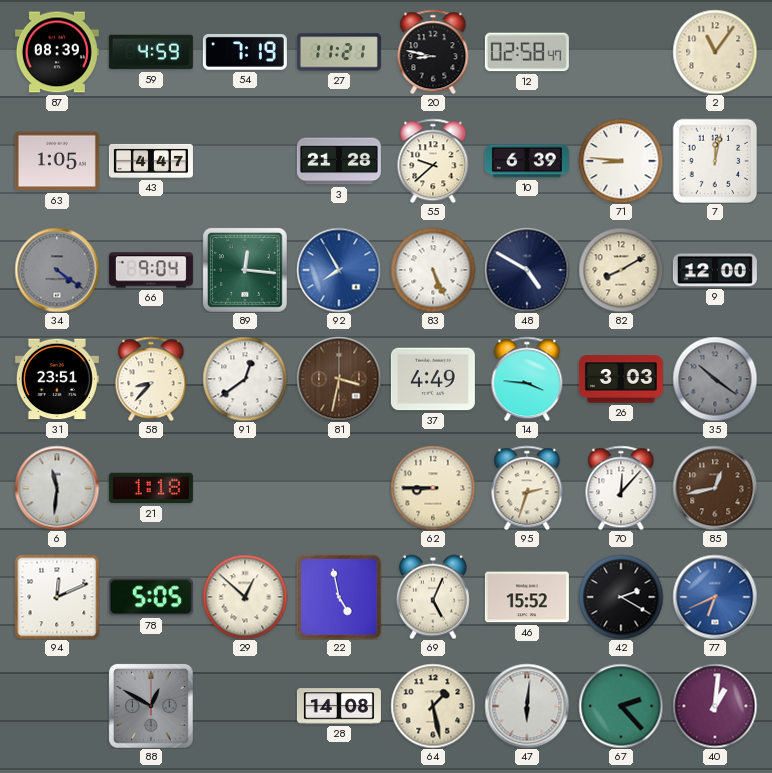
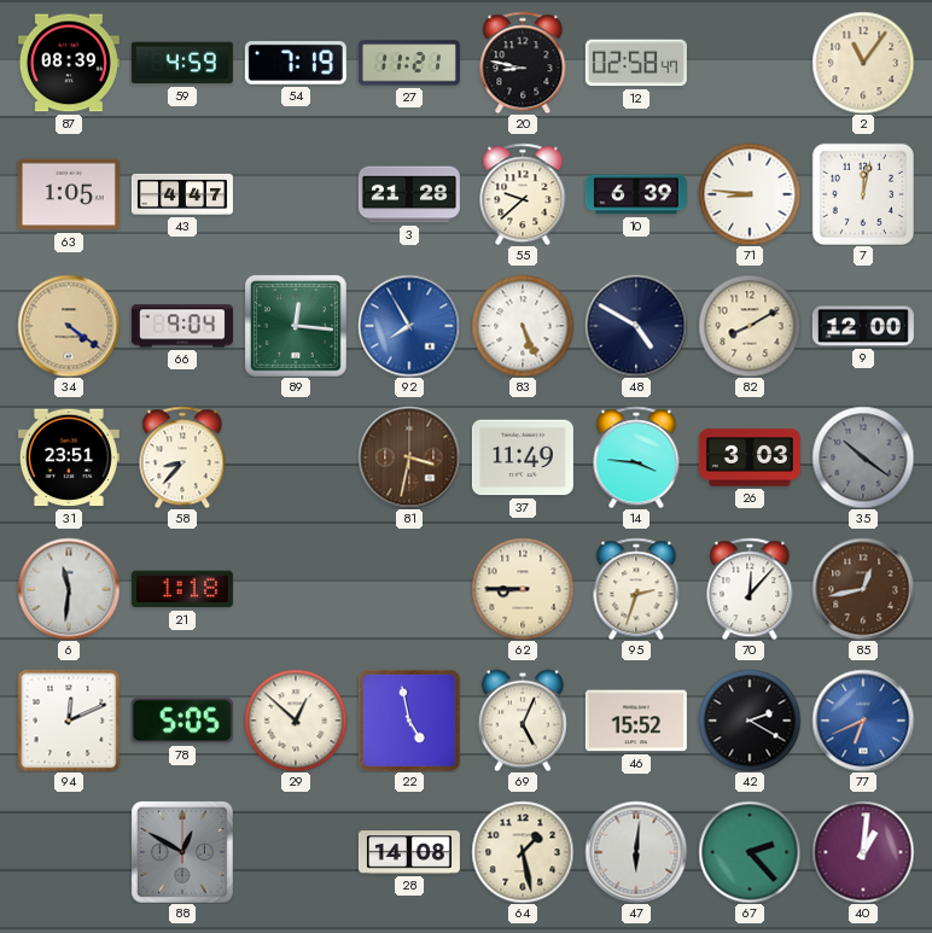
34 dial: grey -> champagne
91: 12:39 -> none
37: 4:49 -> 11:49
